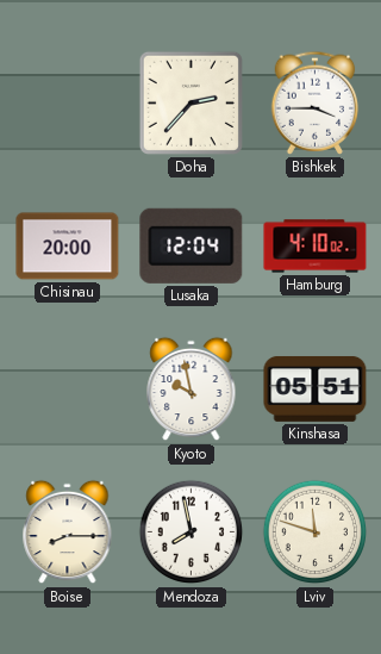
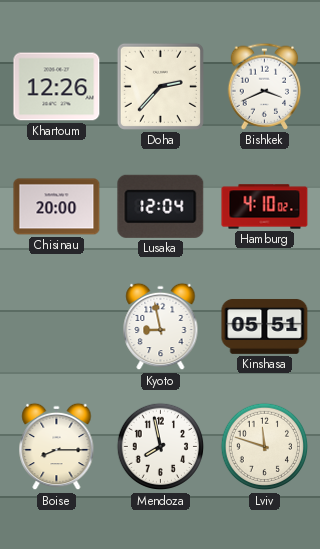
Khartoum: none -> 12:26
Bishkek: 3:45 -> 3:41
Kyoto: 9:58 -> 8:58
